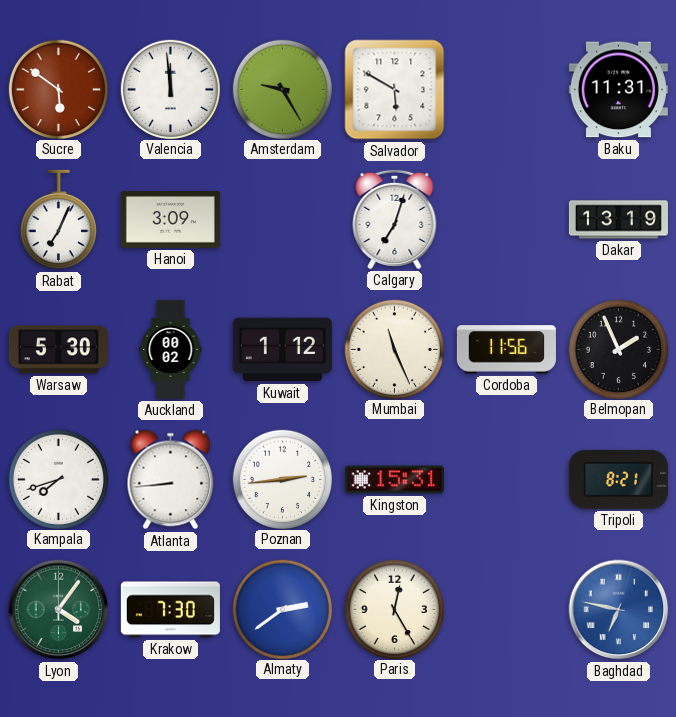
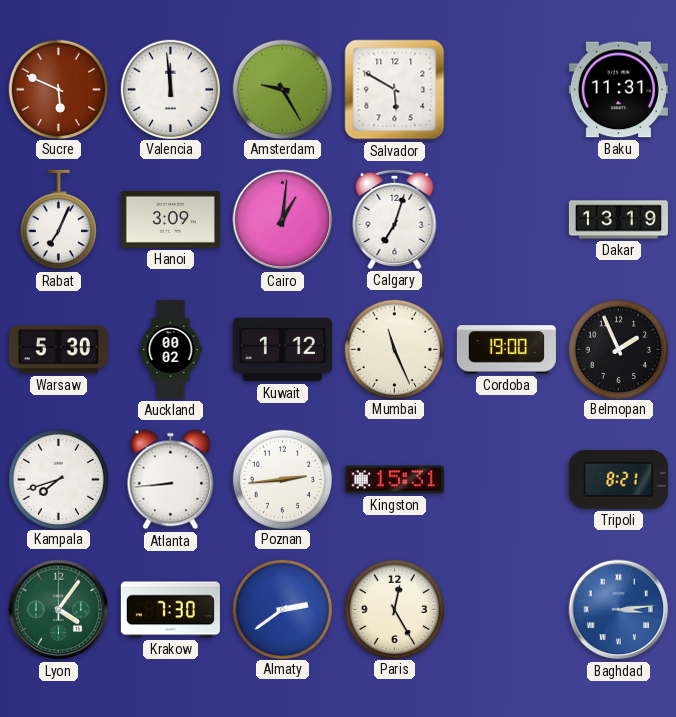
Sucre: 5:51 -> 5:49
Cairo: none -> 1:01
Cordoba: 11:56 -> 19:00
Baghdad: 6:47 -> 3:14
